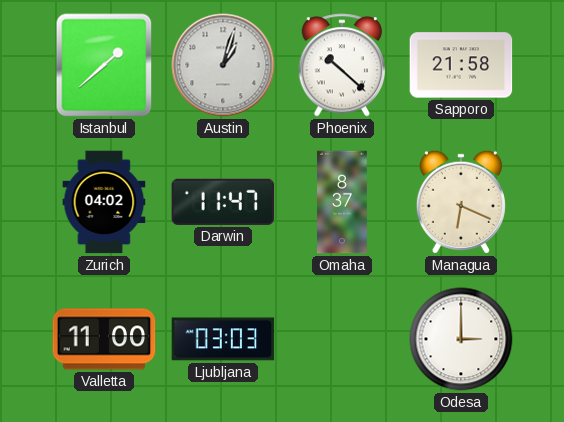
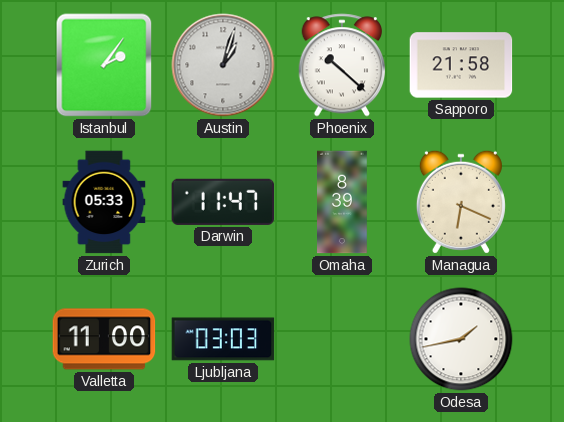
Istanbul: 1:38 -> 2:06
Zurich: 04:02 -> 05:33
Omaha: 8:37 -> 8:39
Odesa: 3:00 -> 1:43
